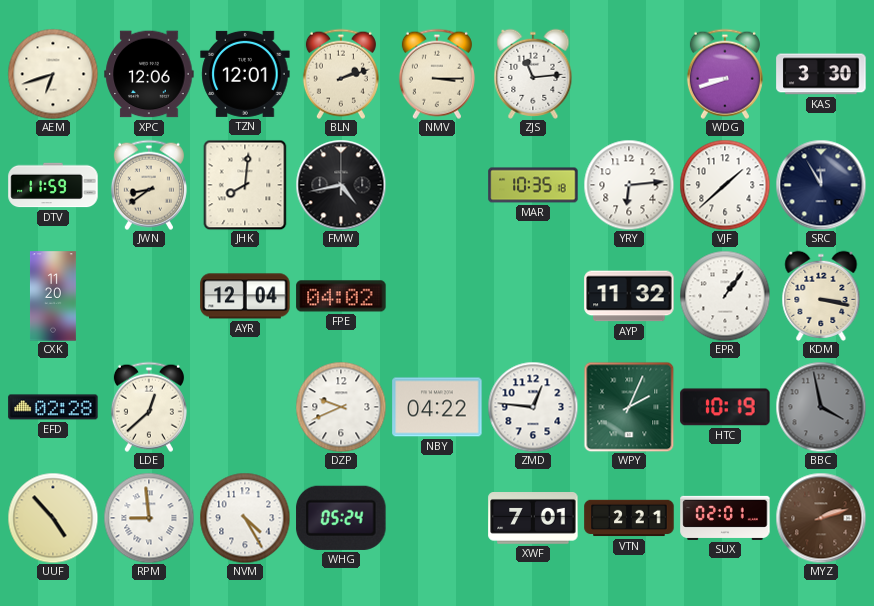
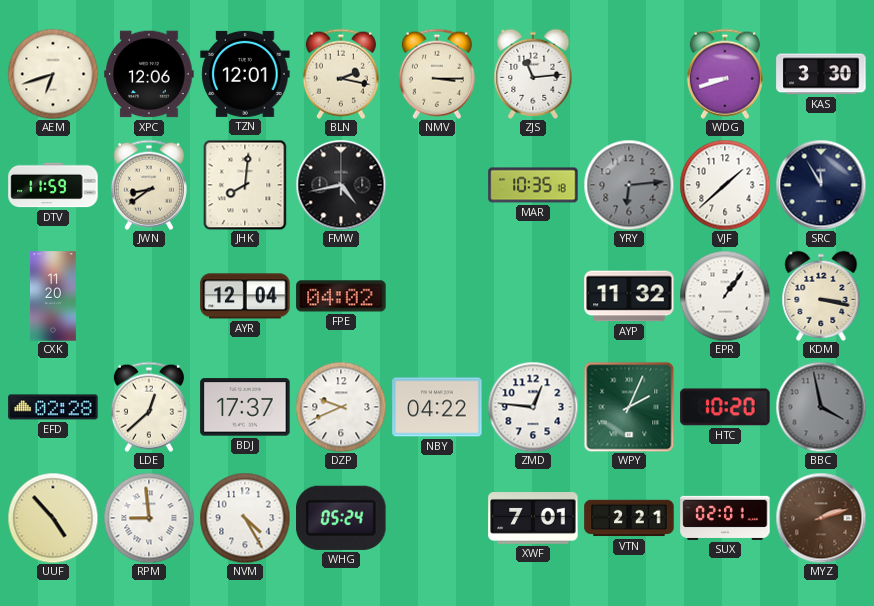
BLN: 2:12 -> 2:17
YRY dial: white -> grey
BDJ: none -> 17:37
HTC: 10:19 -> 10:20
